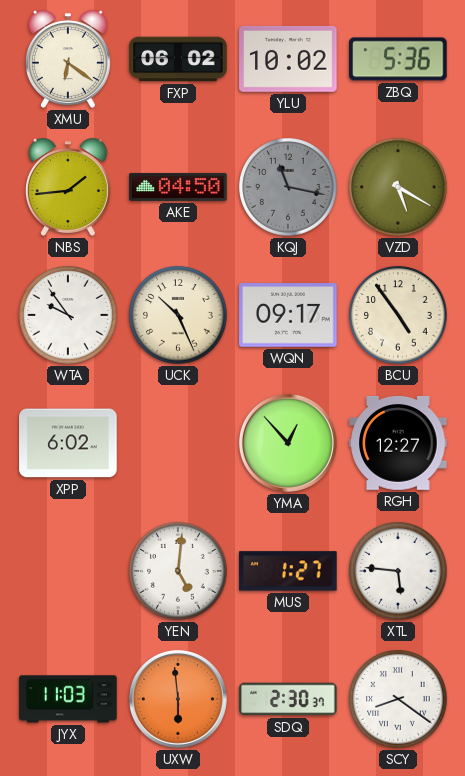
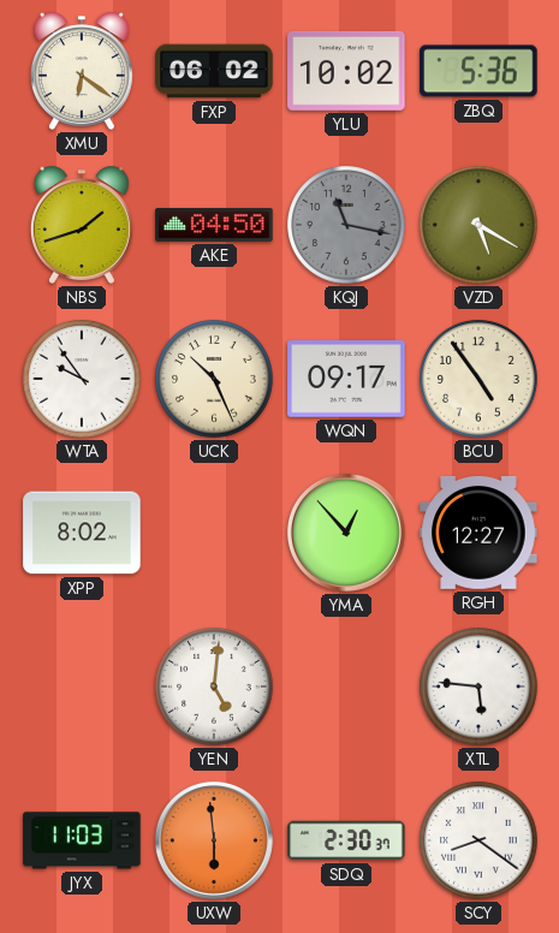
NBS: 1:44 -> 1:42
XPP: 6:02 -> 8:02
MUS: 1:27 -> none
